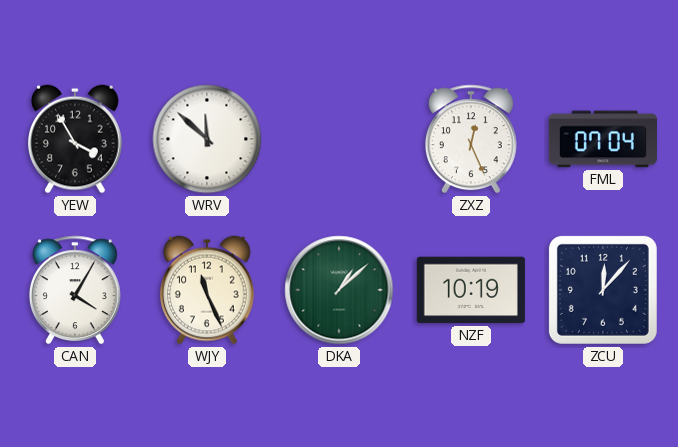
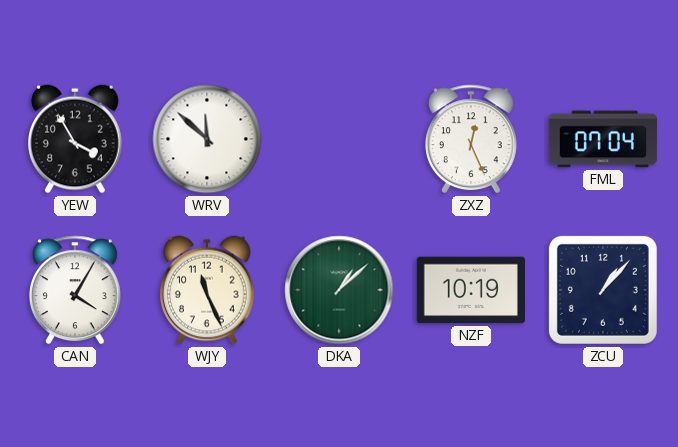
ZCU: 12:07 -> 1:07
